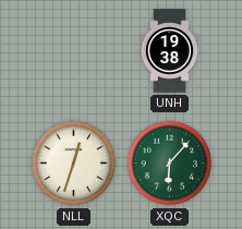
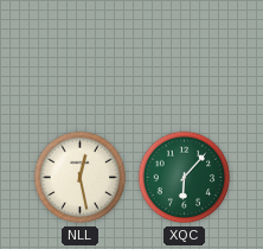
UNH: 19:38 -> none
NLL: 12:33 -> 12:28
